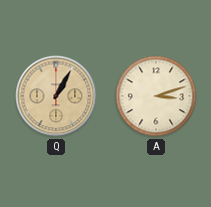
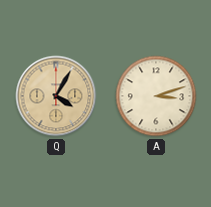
Q: 1:05 -> 4:05
